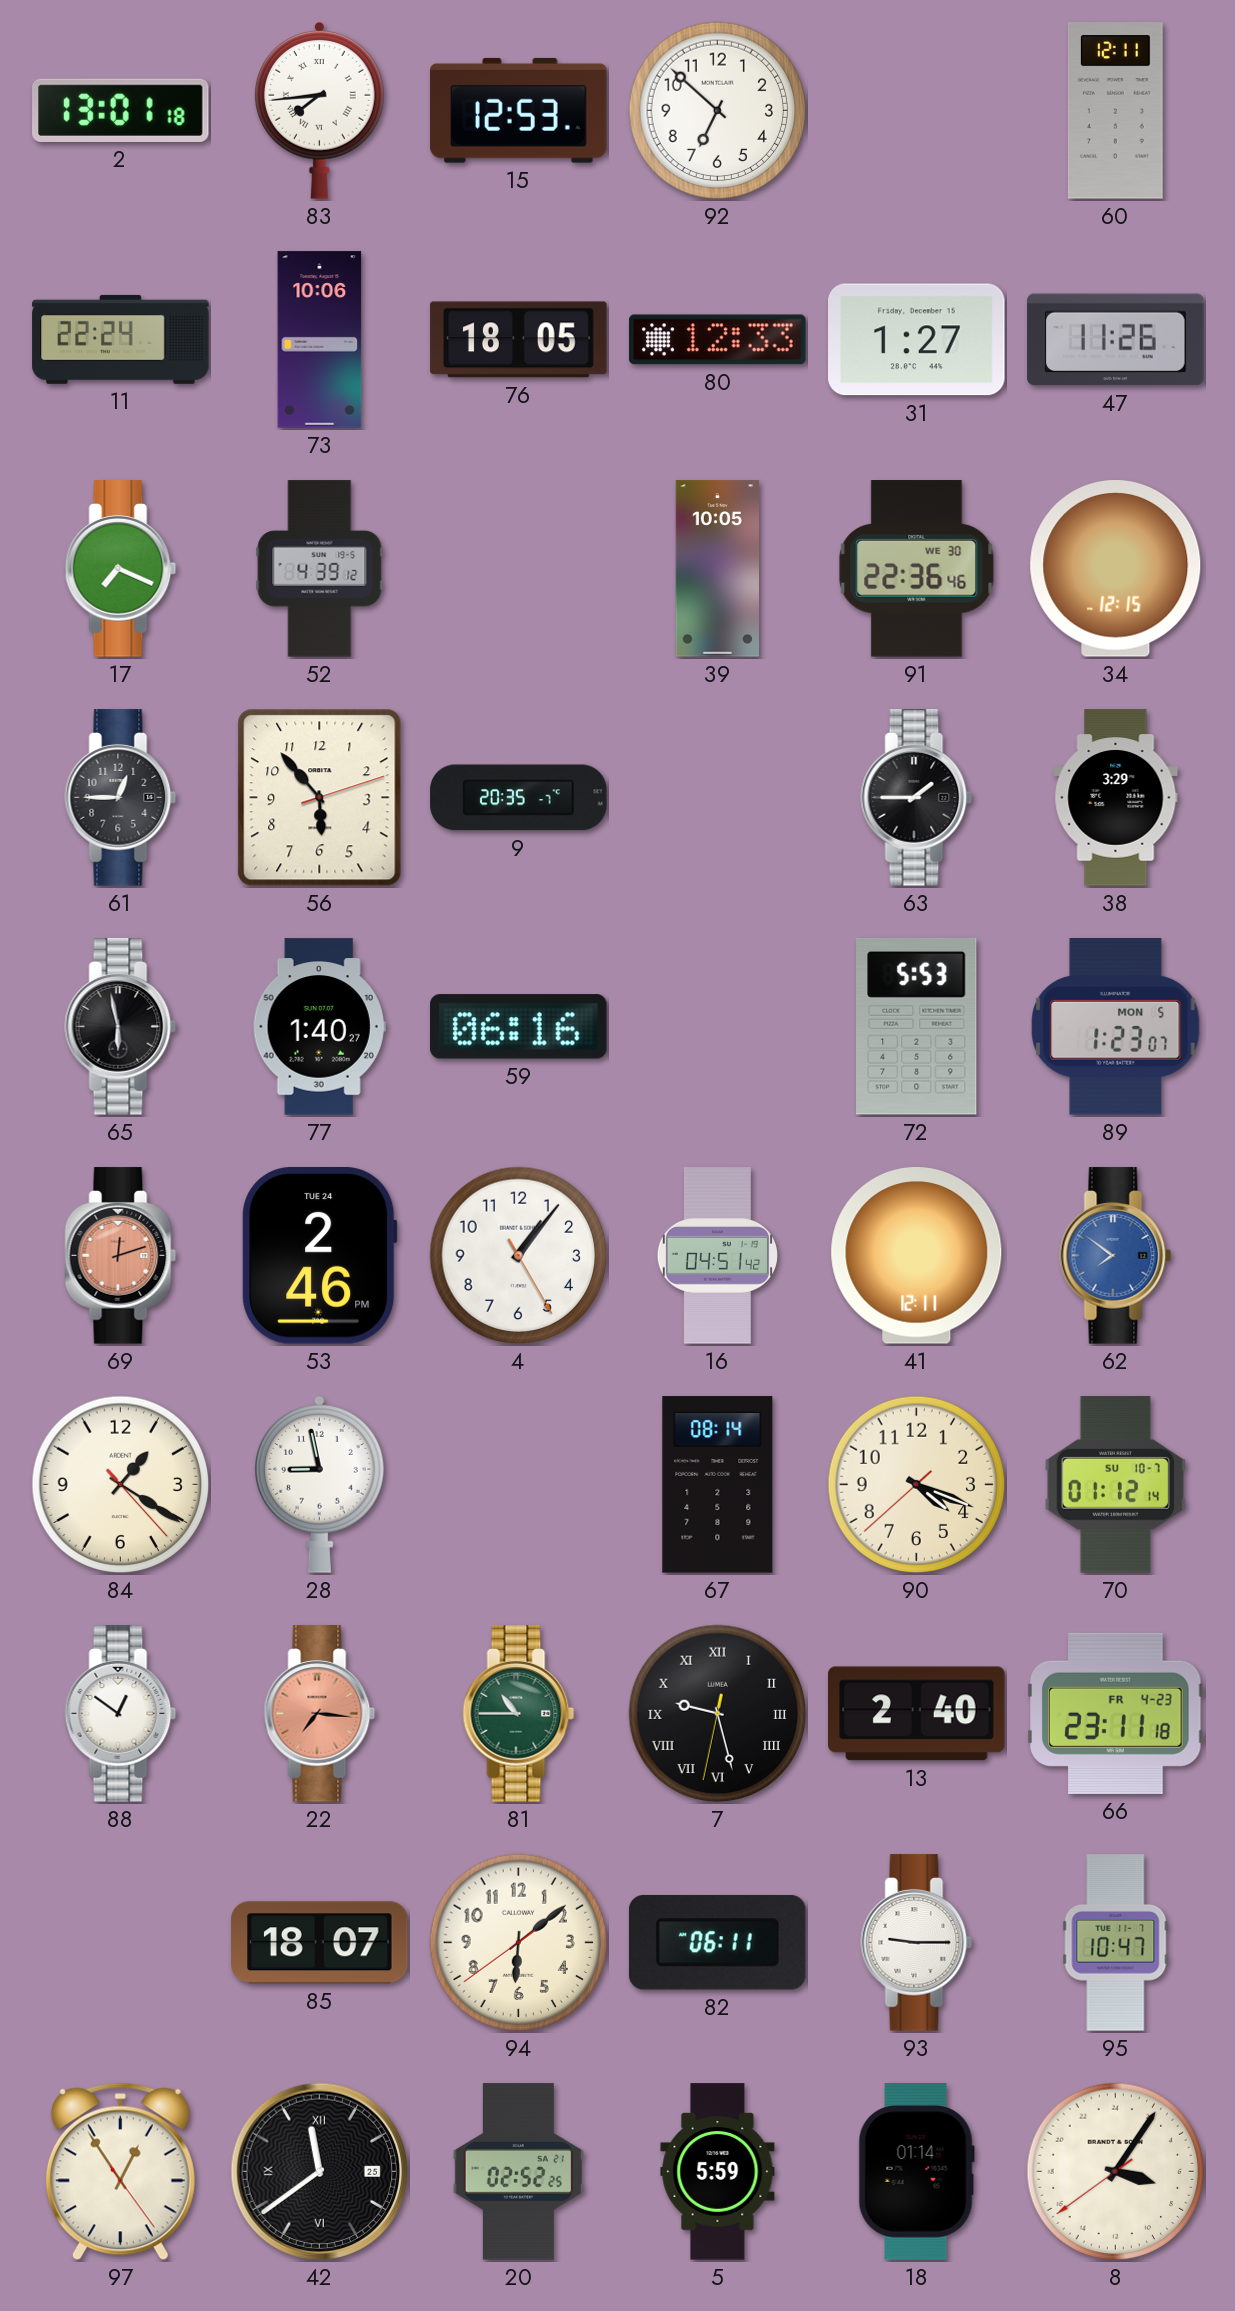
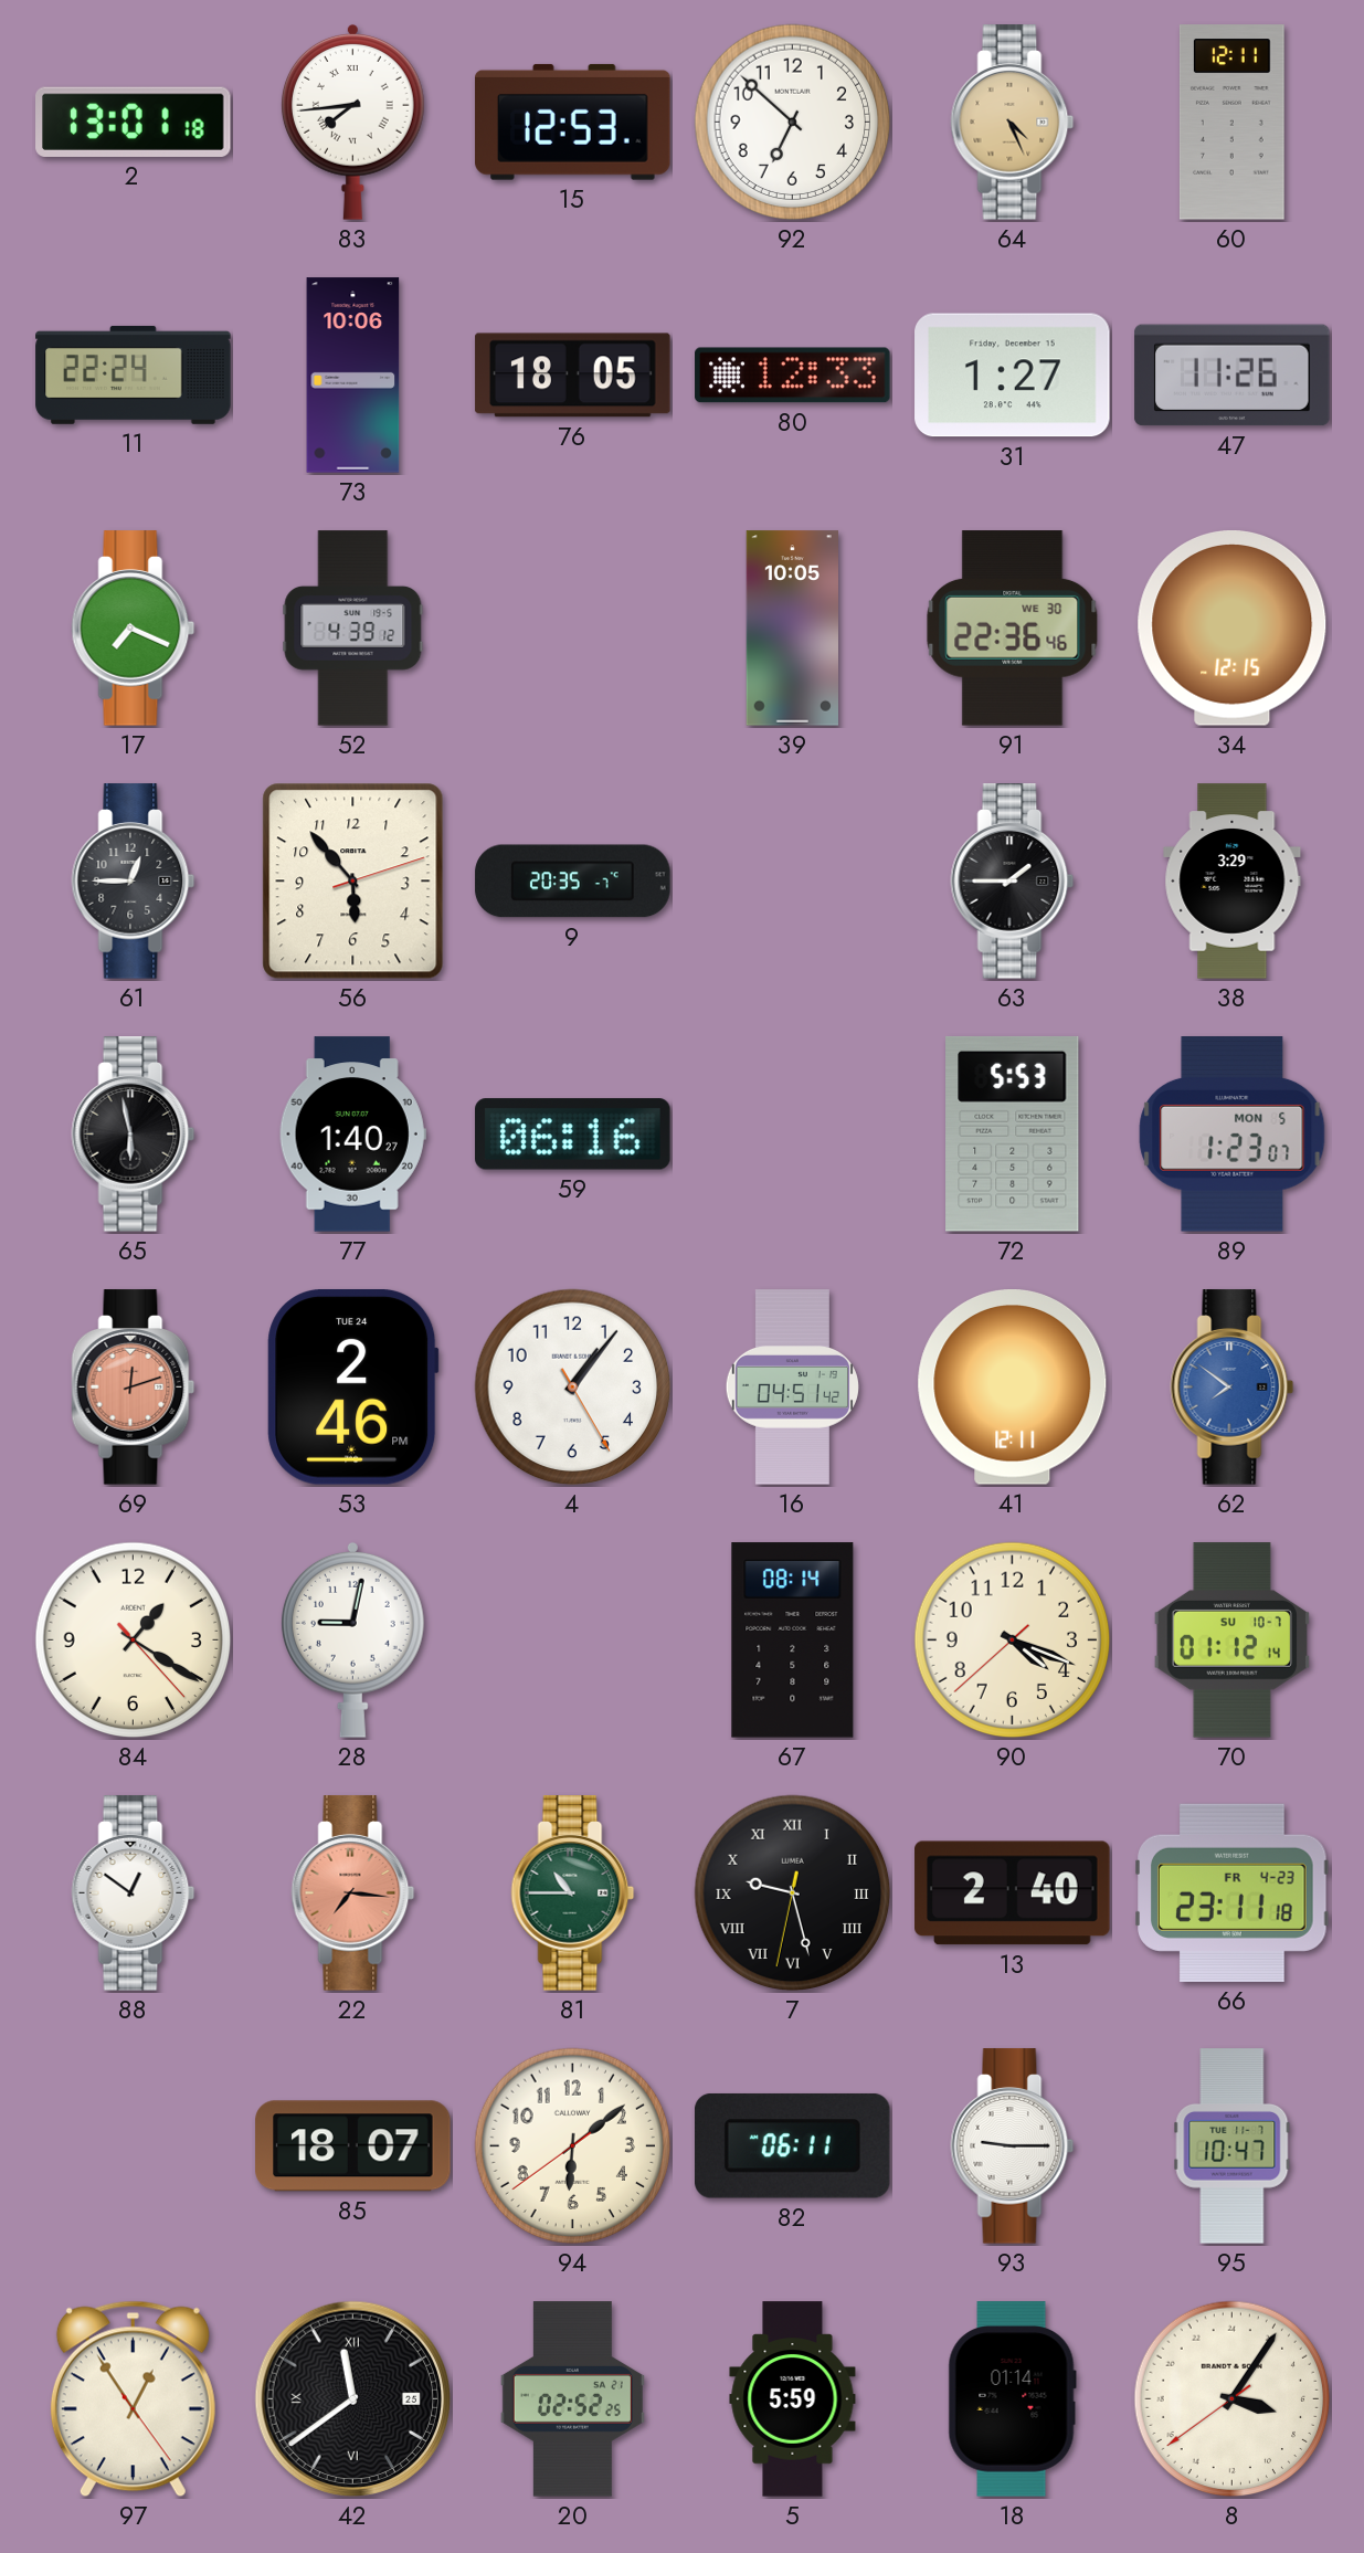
64: none -> 4:26
28: 8:58 -> 9:02
